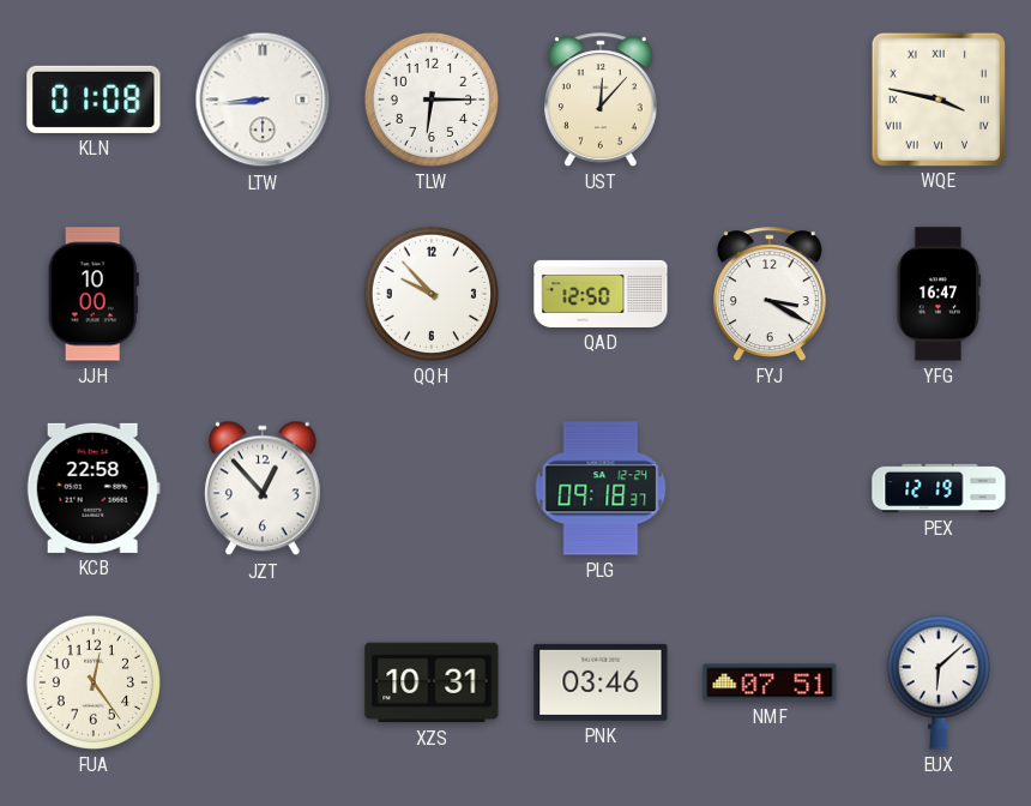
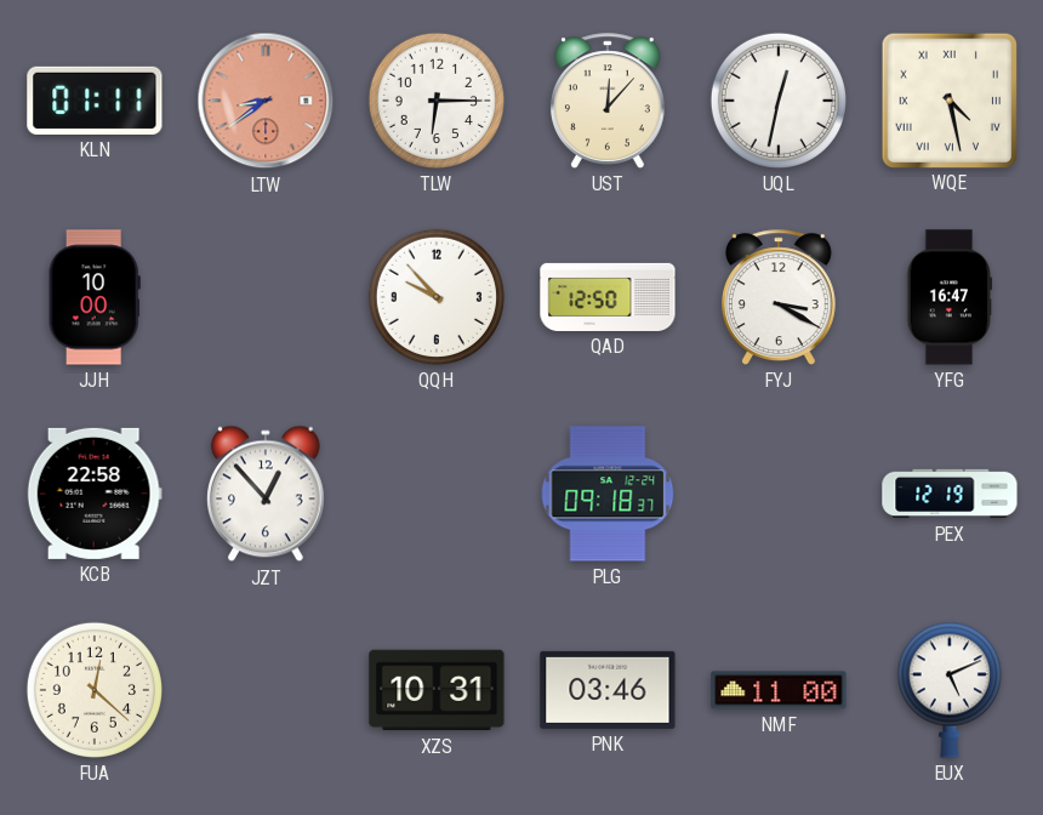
KLN: 01:08 -> 01:11
LTW: 8:44 -> 8:39
LTW dial: white -> salmon
UQL: none -> 12:32
WQE: 3:47 -> 4:28
FUA: 12:24 -> 12:22
NMF: 07:51 -> 11:00
EUX: 6:08 -> 5:11
